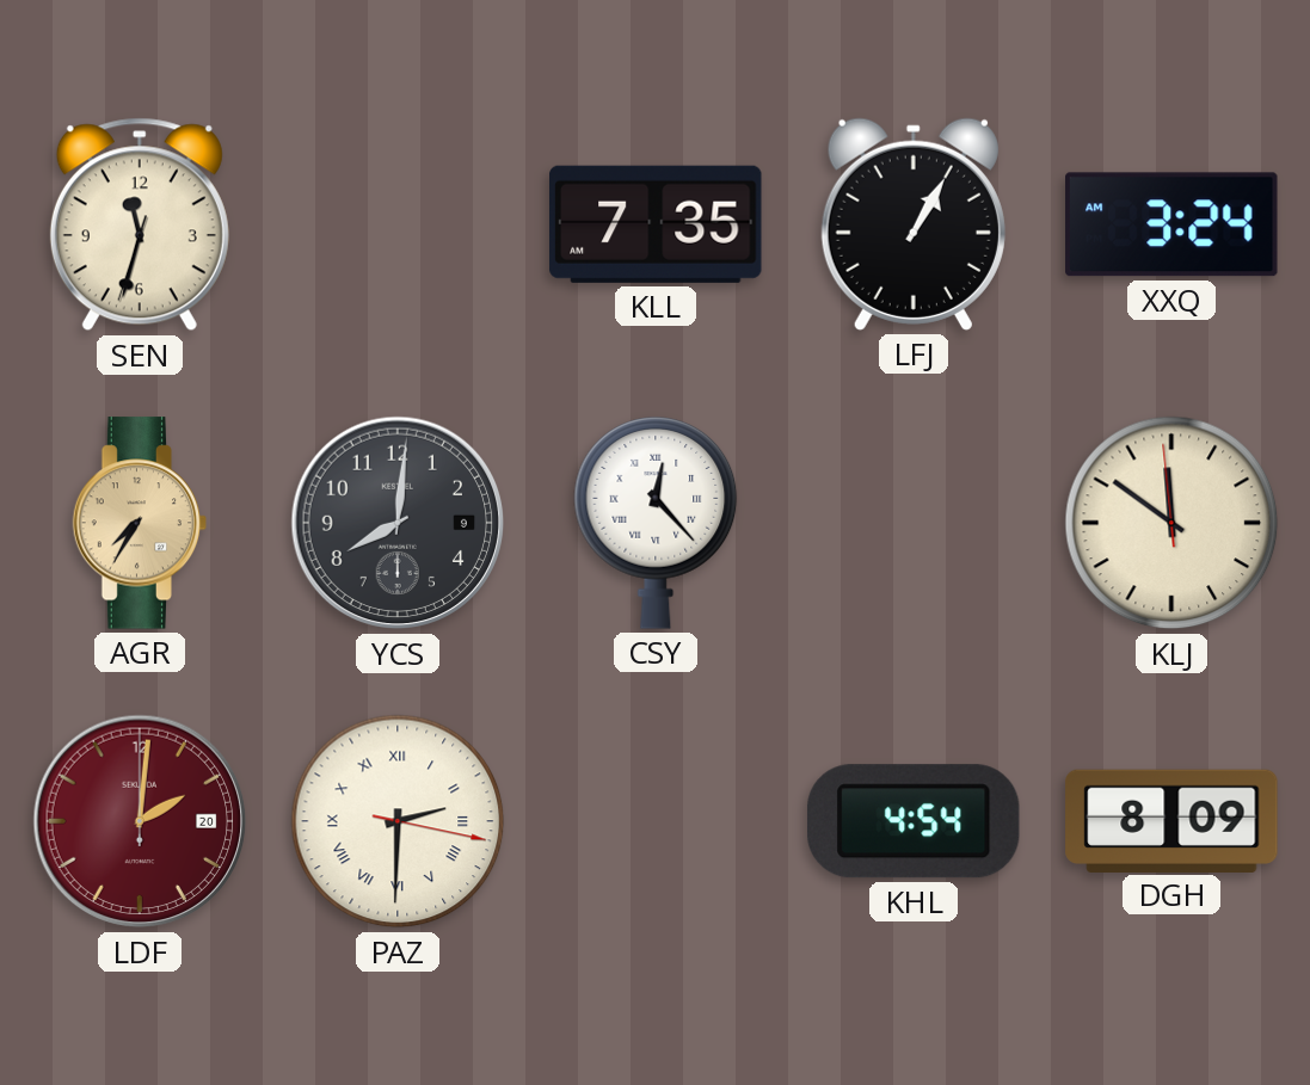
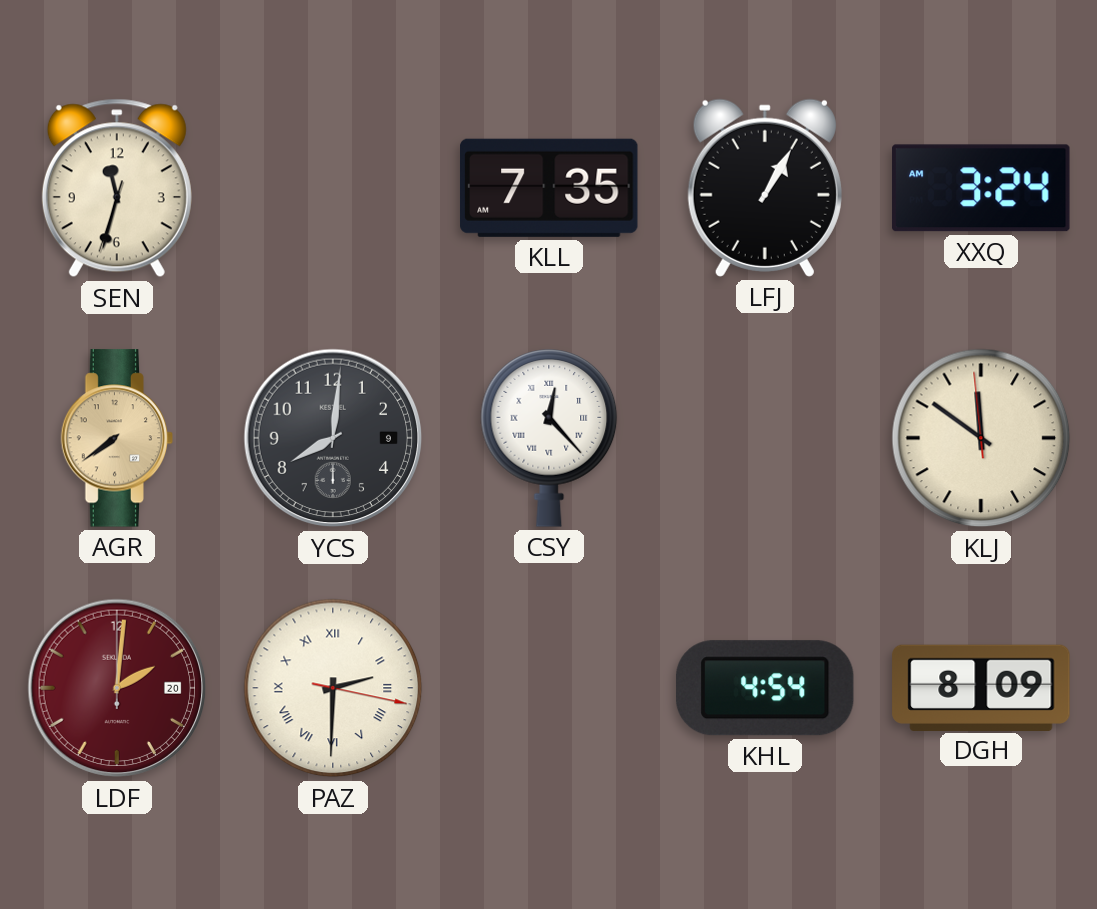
AGR: 7:35 -> 7:39
